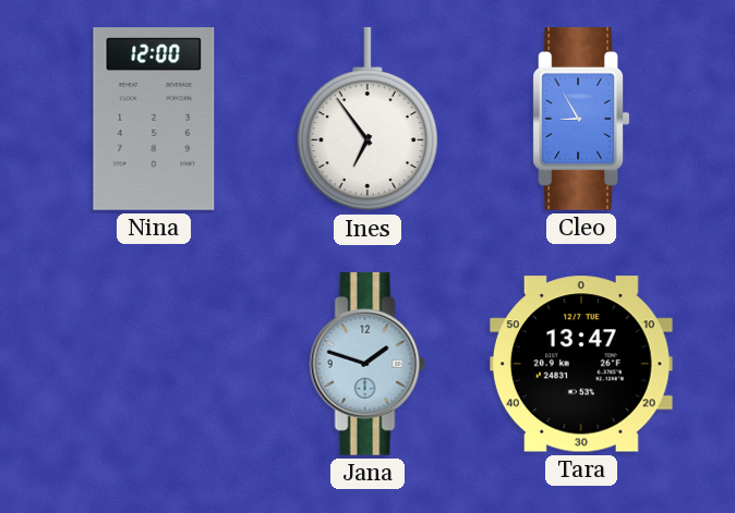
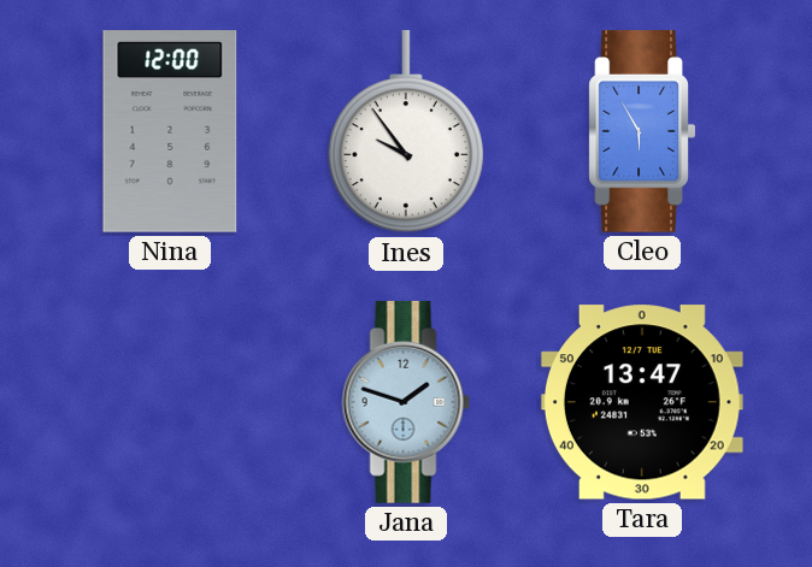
Ines: 6:54 -> 9:54
Cleo: 8:55 -> 5:55
